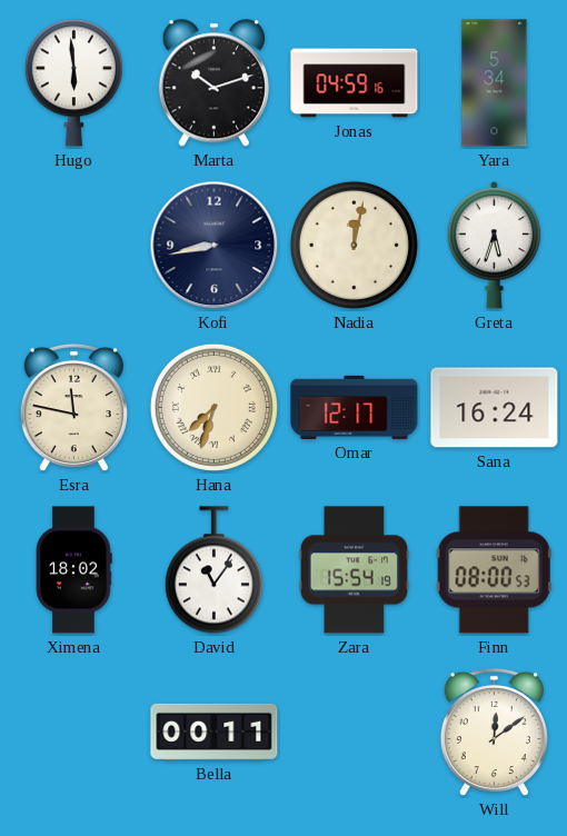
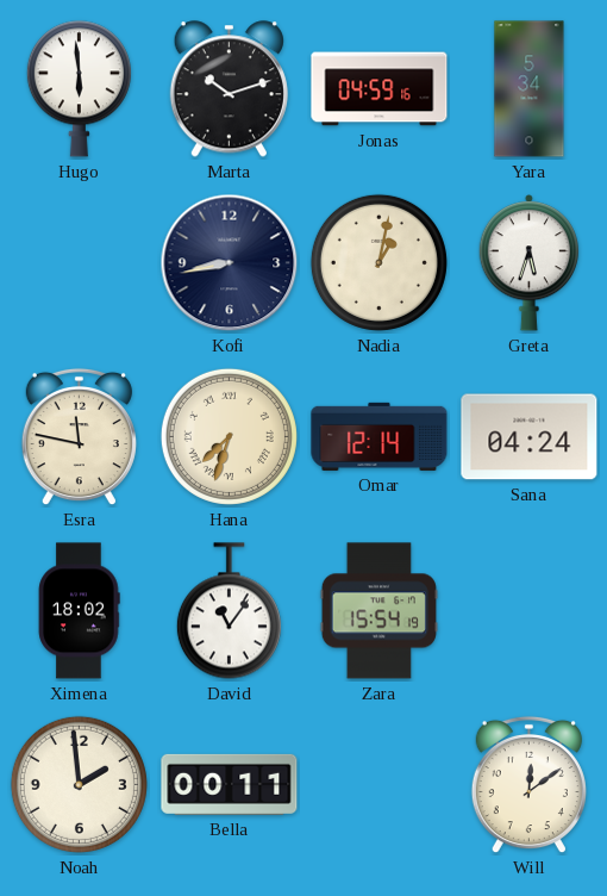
Nadia: 12:02 -> 1:02
Omar: 12:17 -> 12:14
Sana: 16:24 -> 04:24
Finn: 08:00 -> none
Noah: none -> 1:59
